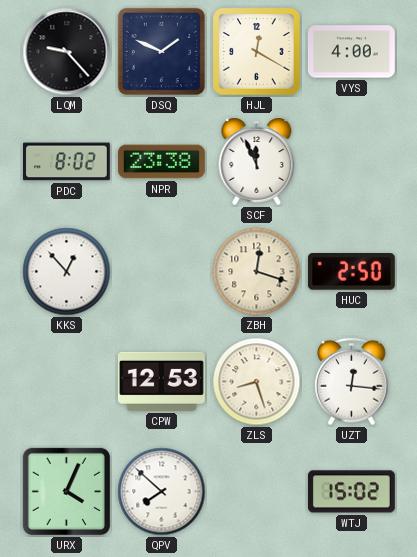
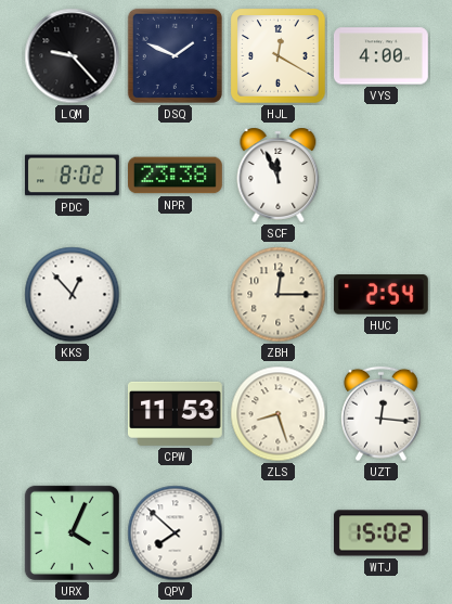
ZBH: 12:18 -> 12:15
HUC: 2:50 -> 2:54
CPW: 12:53 -> 11:53
